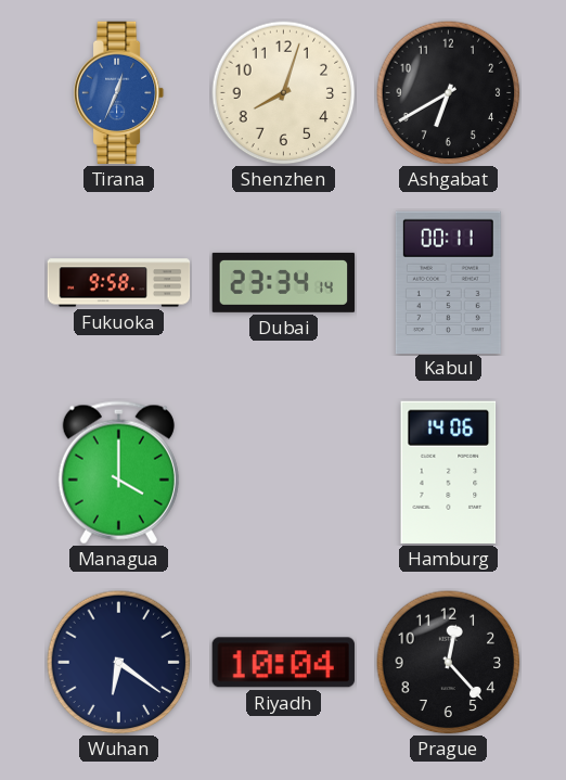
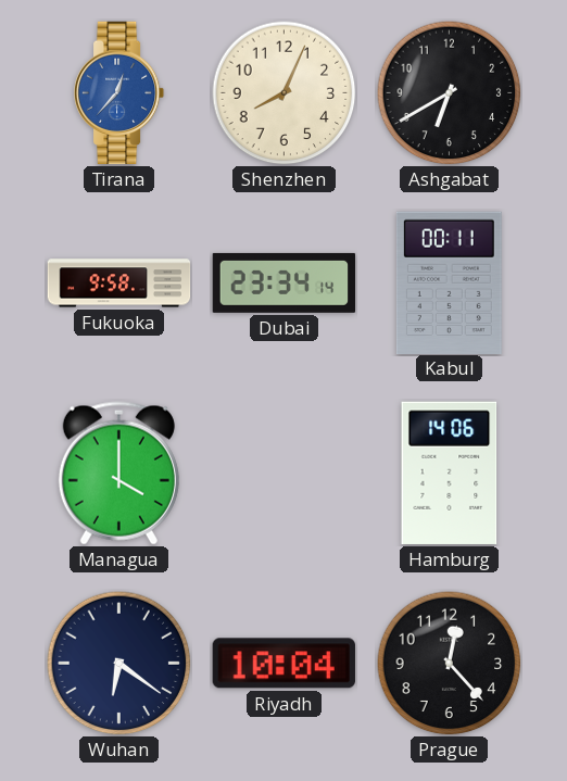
Tirana: 12:34 -> 12:37
Shenzhen: 8:03 -> 8:04
